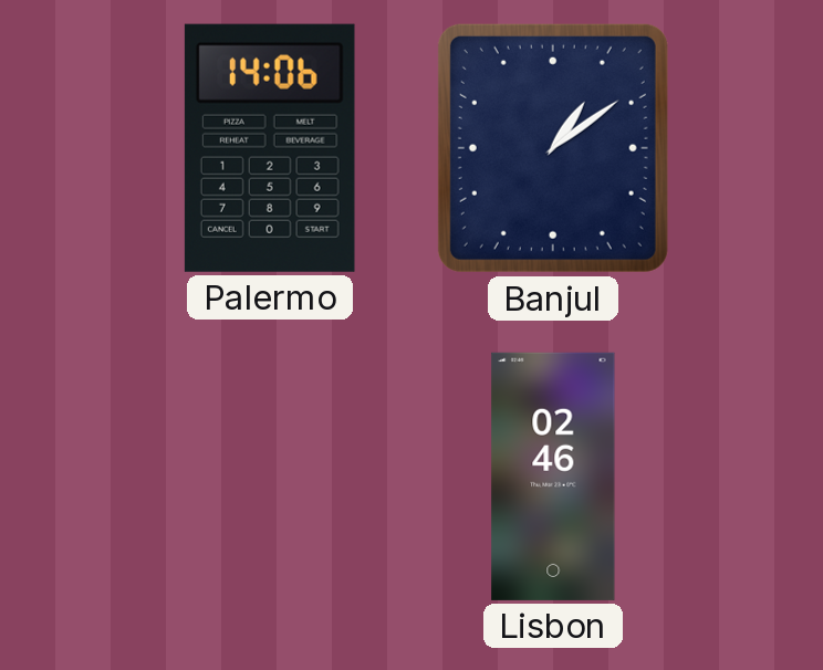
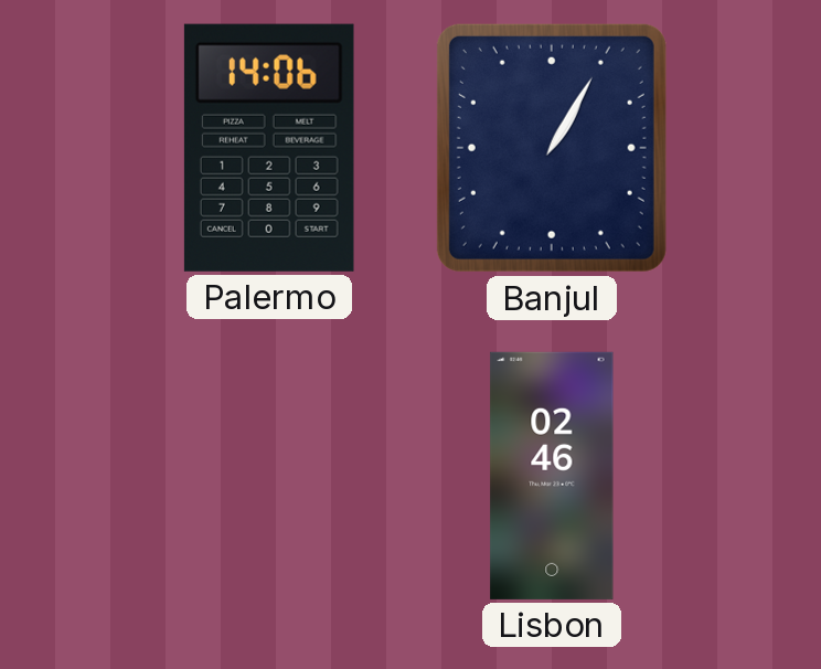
Banjul: 1:09 -> 1:05
